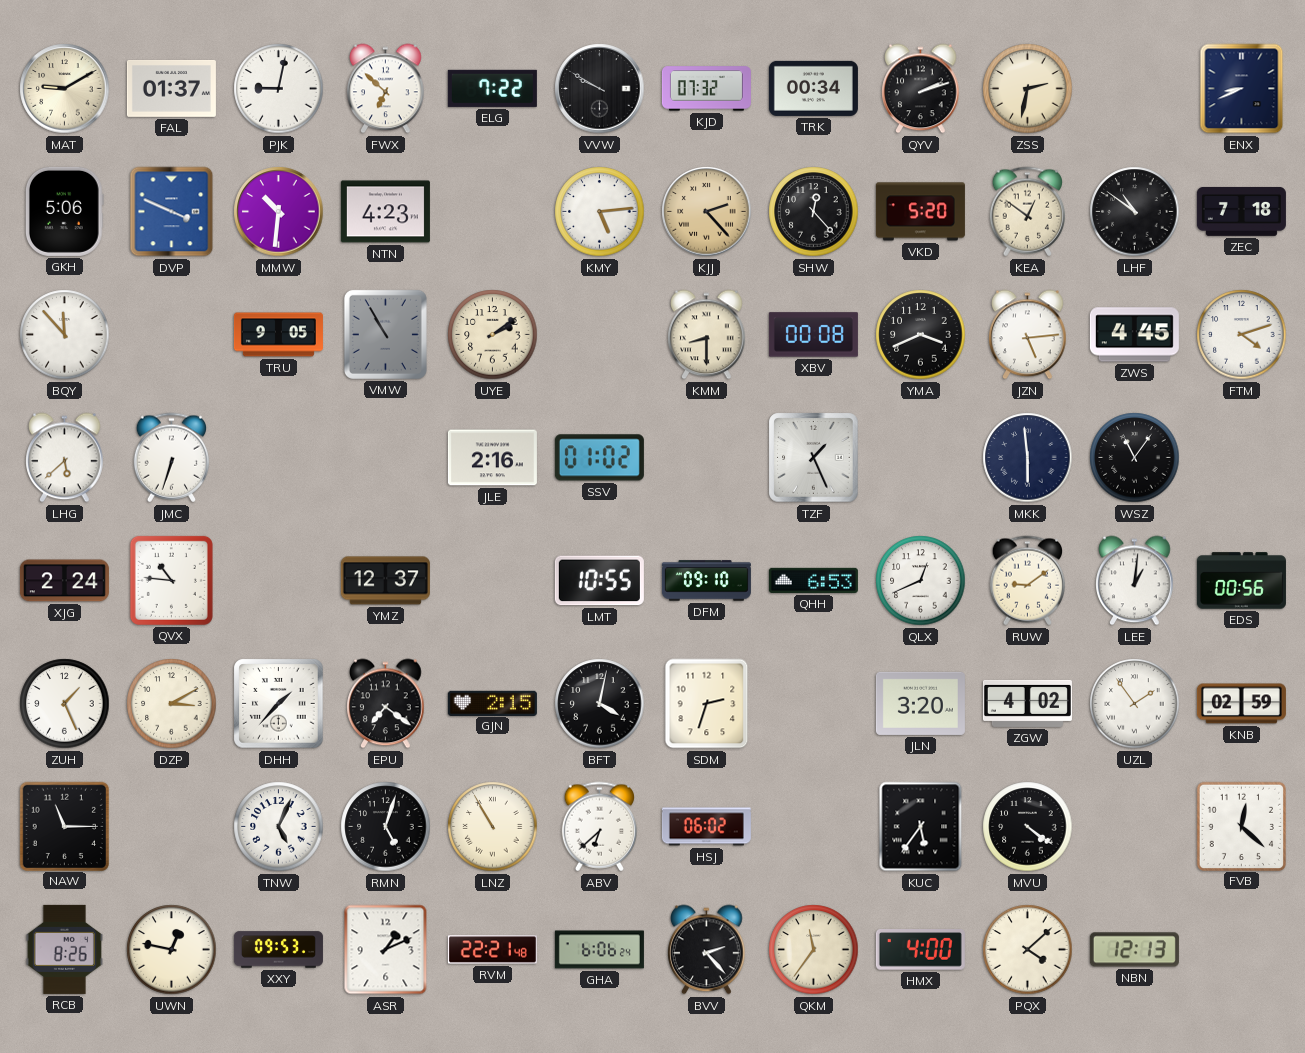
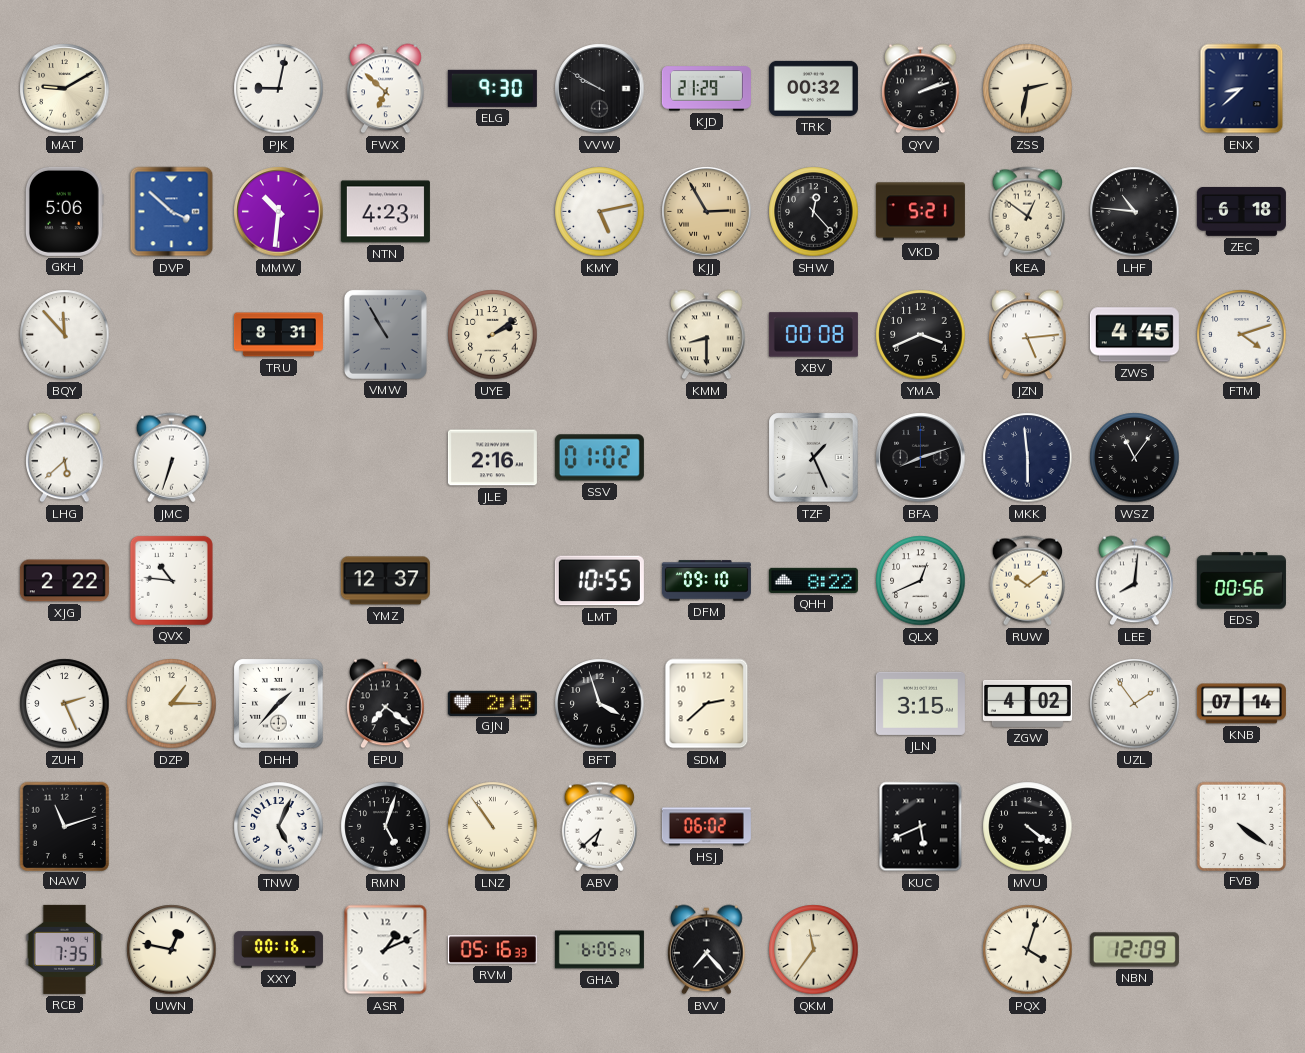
FAL: 01:37 -> none
ELG: 7:22 -> 9:30
KJD: 07:32 -> 21:29
TRK: 00:34 -> 00:32
ENX: 8:41 -> 8:38
DVP: 3:49 -> 3:52
KMY: 5:14 -> 5:13
KJJ: 2:23 -> 2:55
VKD: 5:20 -> 5:21
LHF: 10:51 -> 10:46
ZEC: 7:18 -> 6:18
TRU: 9:05 -> 8:31
BFA: none -> 8:12
XJG: 2:24 -> 2:22
QHH: 6:53 -> 8:22
RUW: 9:09 -> 10:09
LEE: 1:01 -> 8:01
ZUH: 1:26 -> 2:26
DZP: 3:10 -> 1:15
BFT: 4:02 -> 3:57
SDM: 2:33 -> 2:38
JLN: 3:20 -> 3:15
KNB: 02:59 -> 07:14
NAW: 11:15 -> 11:12
LNZ: 10:55 -> 10:54
KUC: 5:36 -> 5:41
FVB: 12:22 -> 4:21
RCB: 8:26 -> 7:35
XXY: 09:53 -> 00:16
RVM: 22:21 -> 05:16
GHA: 6:06 -> 6:05
BVV: 2:23 -> 7:23
HMX: 4:00 -> none
PQX: 4:08 -> 4:03
NBN: 12:13 -> 12:09
